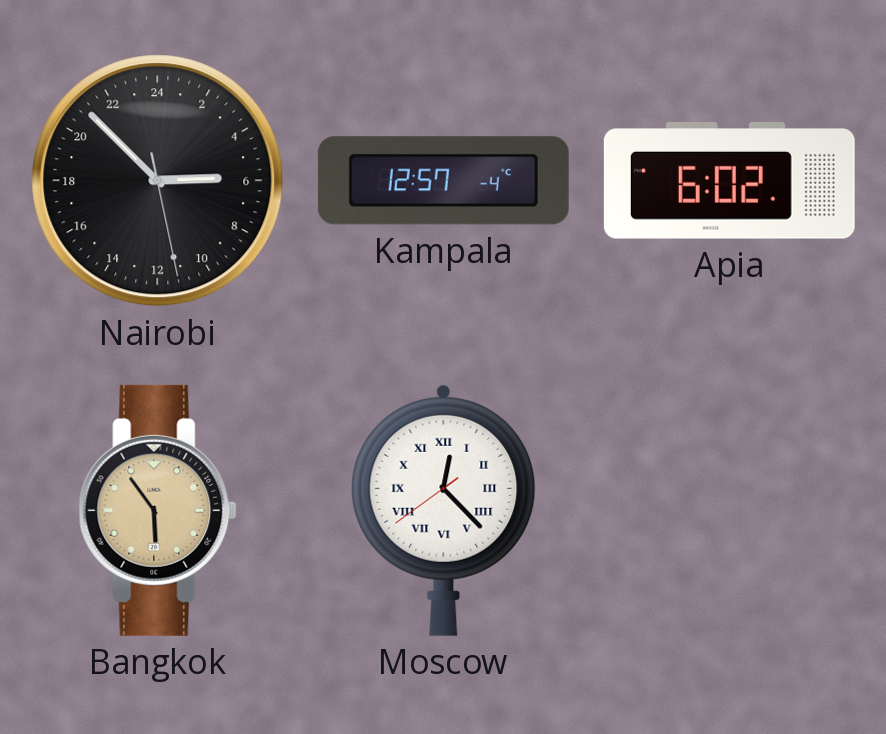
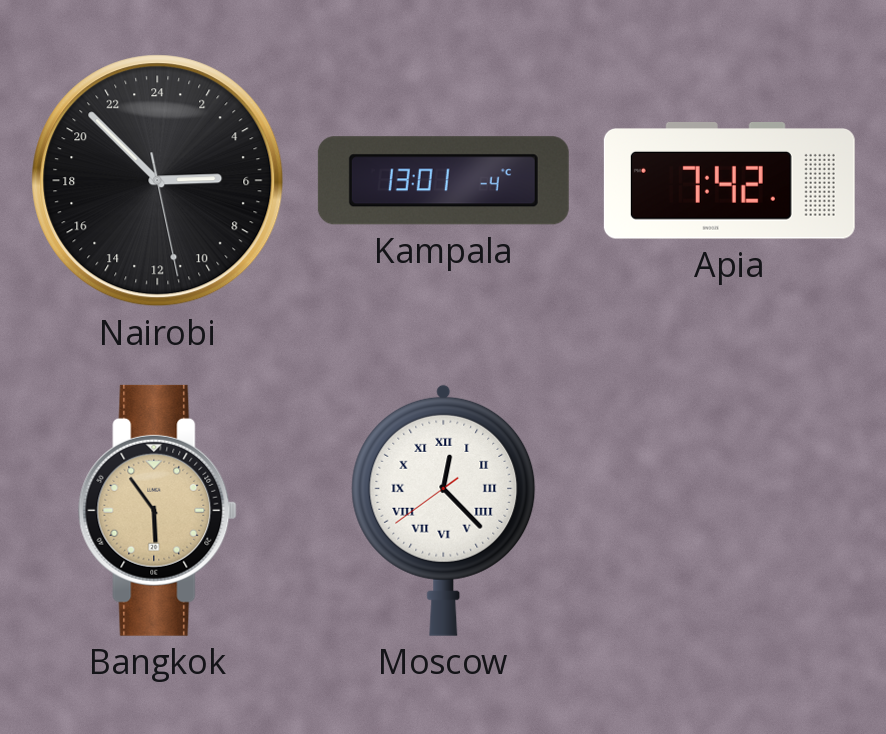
Kampala: 12:57 -> 13:01
Apia: 6:02 -> 7:42
